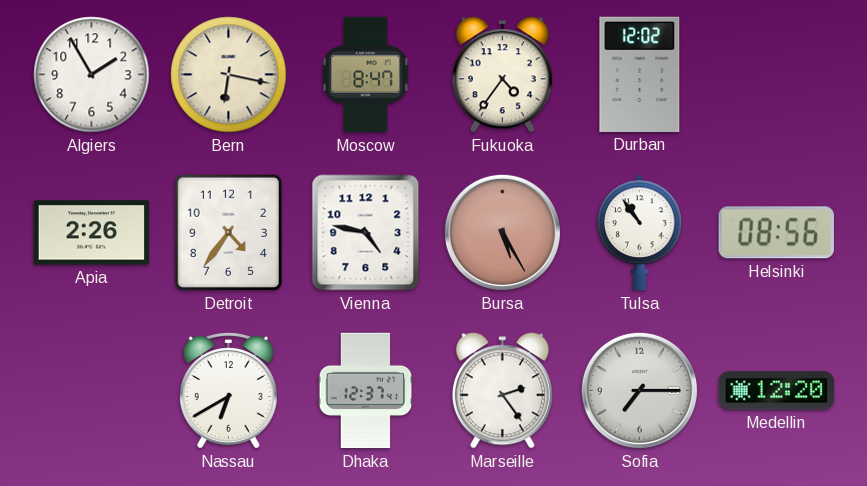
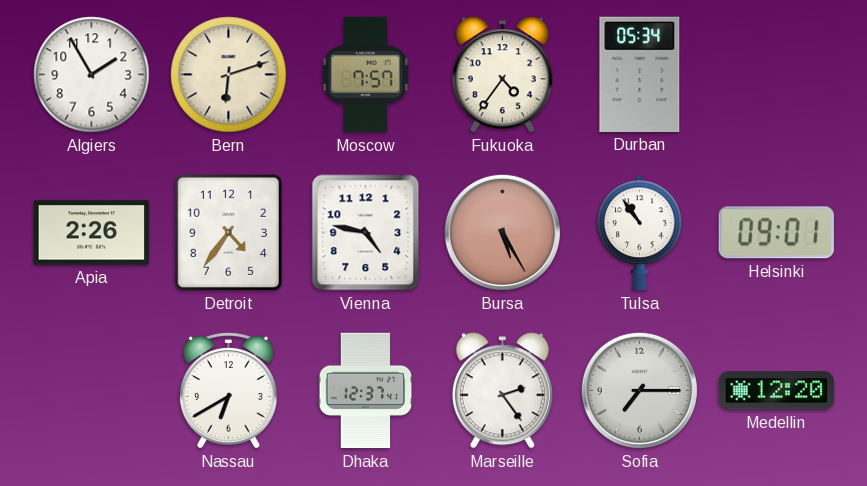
Bern: 6:17 -> 6:12
Moscow: 8:47 -> 7:57
Durban: 12:02 -> 05:34
Helsinki: 08:56 -> 09:01
